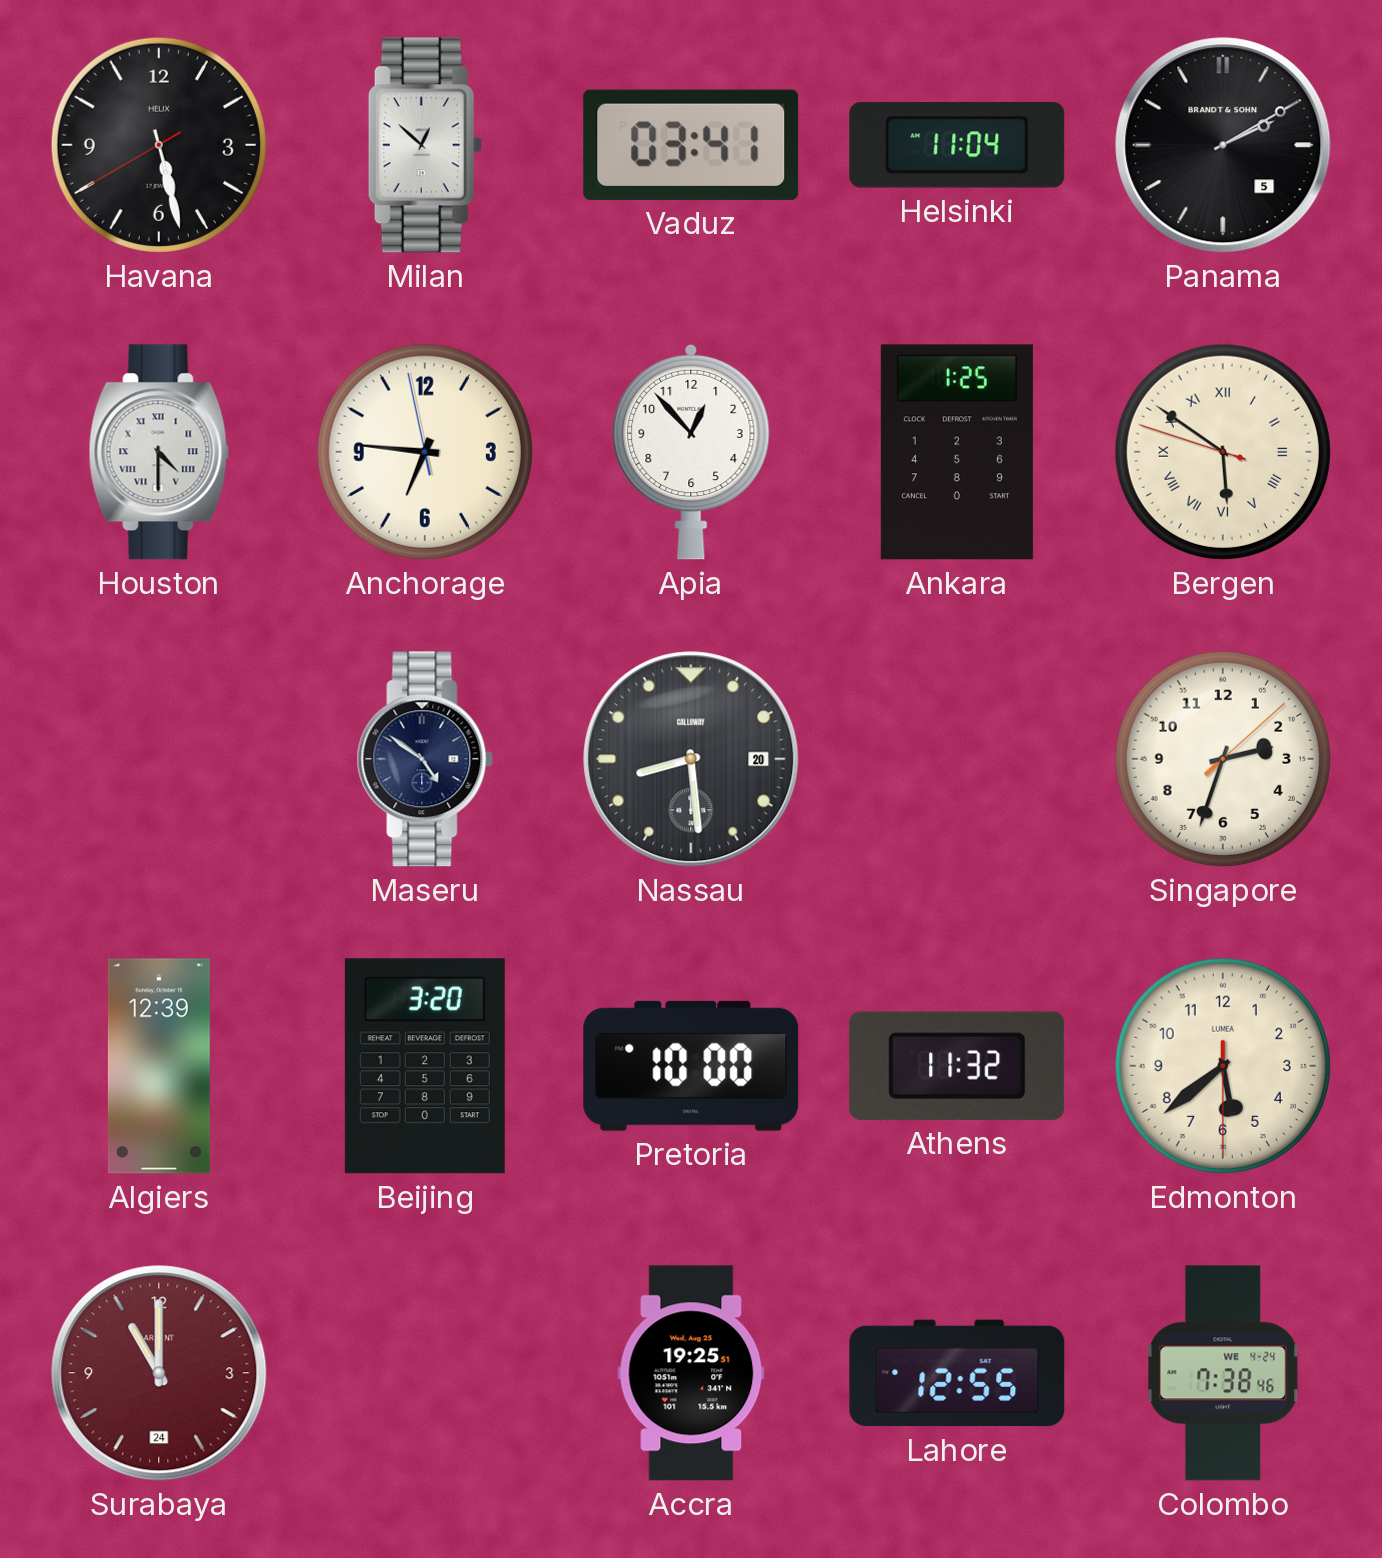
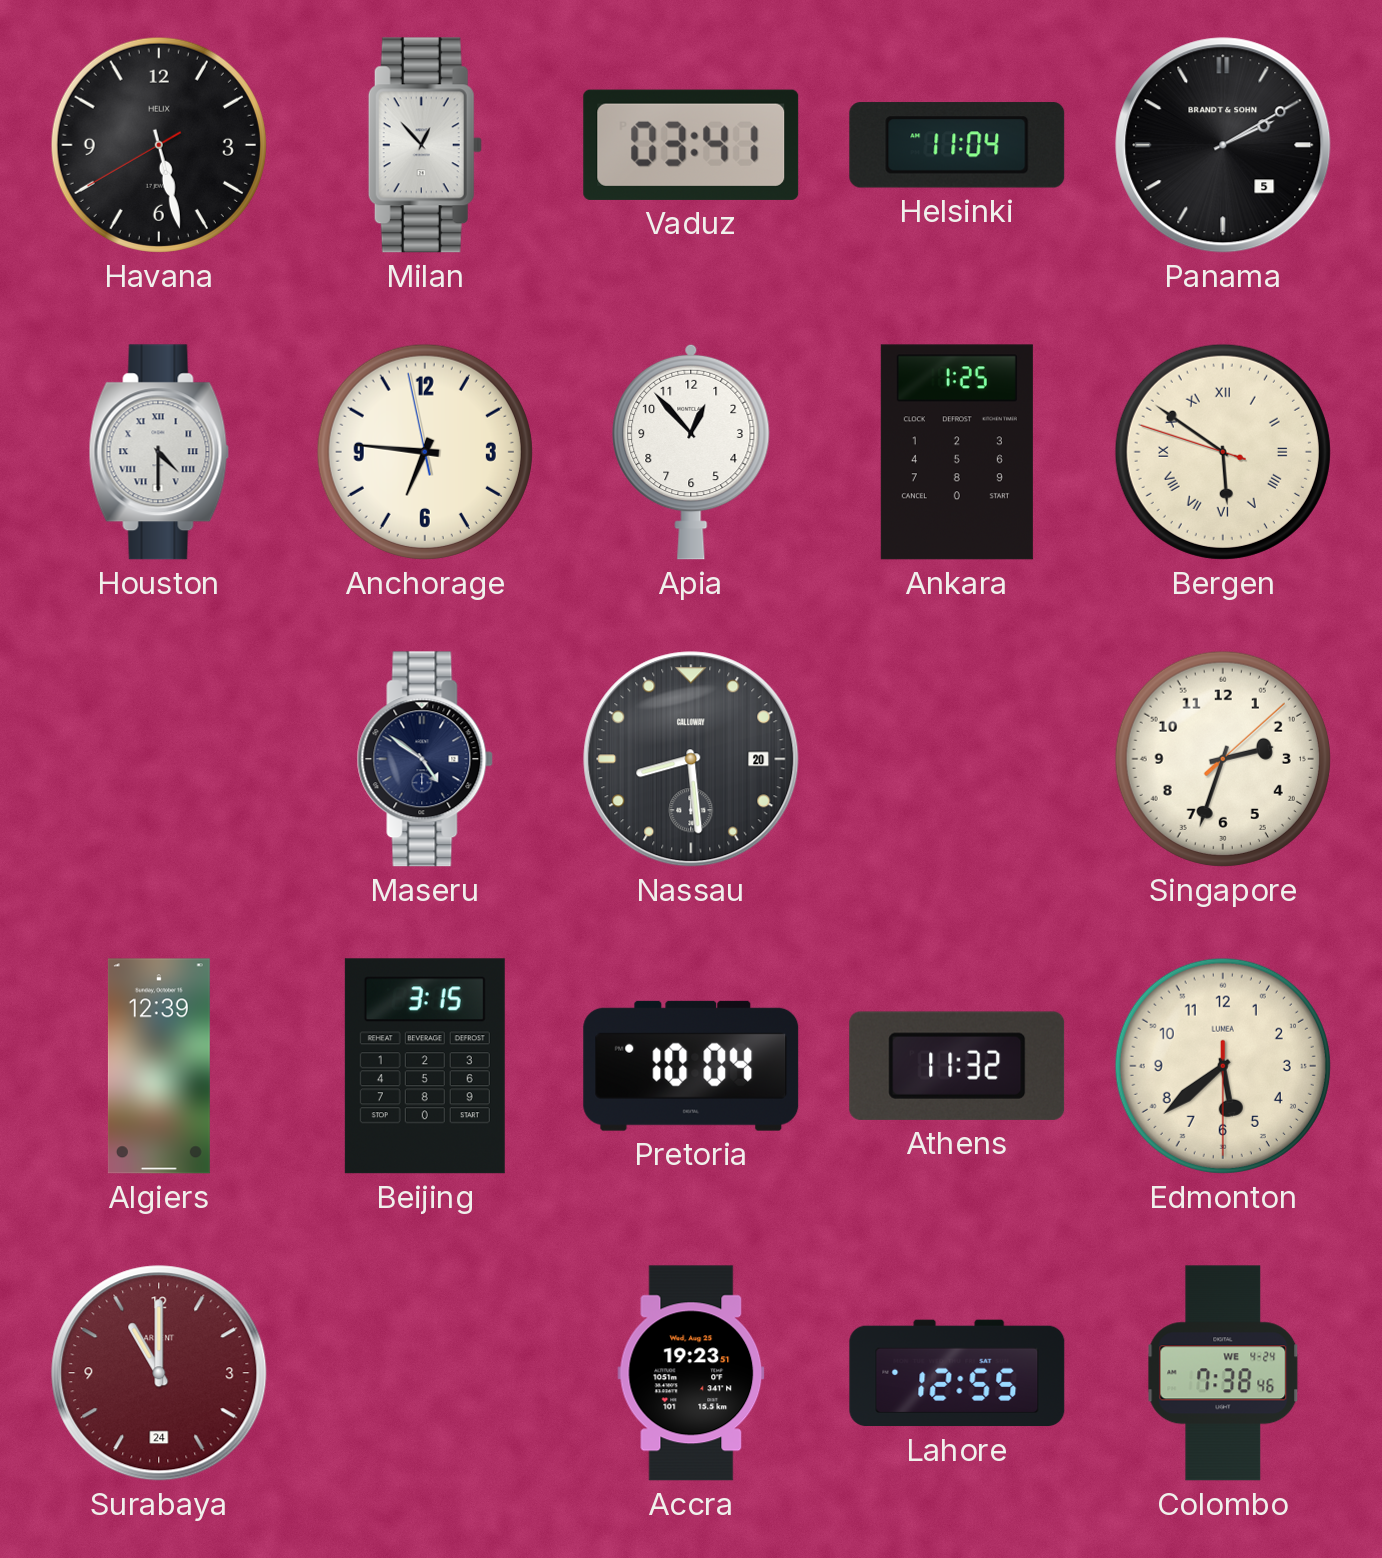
Milan: 12:52 -> 12:53
Beijing: 3:20 -> 3:15
Pretoria: 10:00 -> 10:04
Accra: 19:25 -> 19:23
